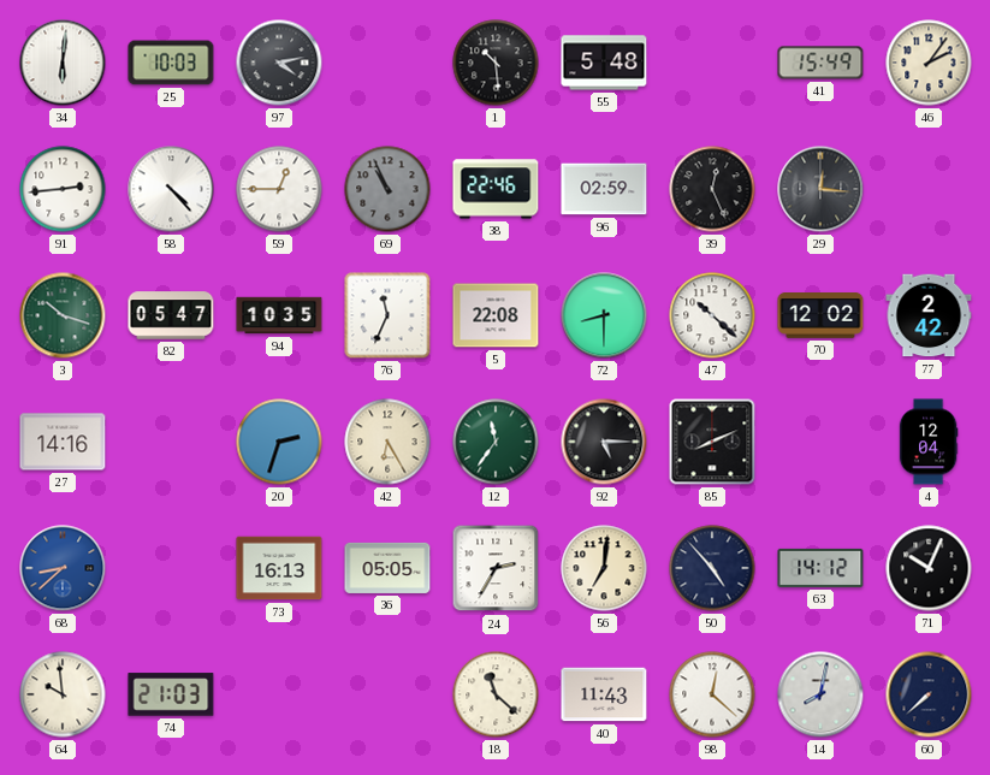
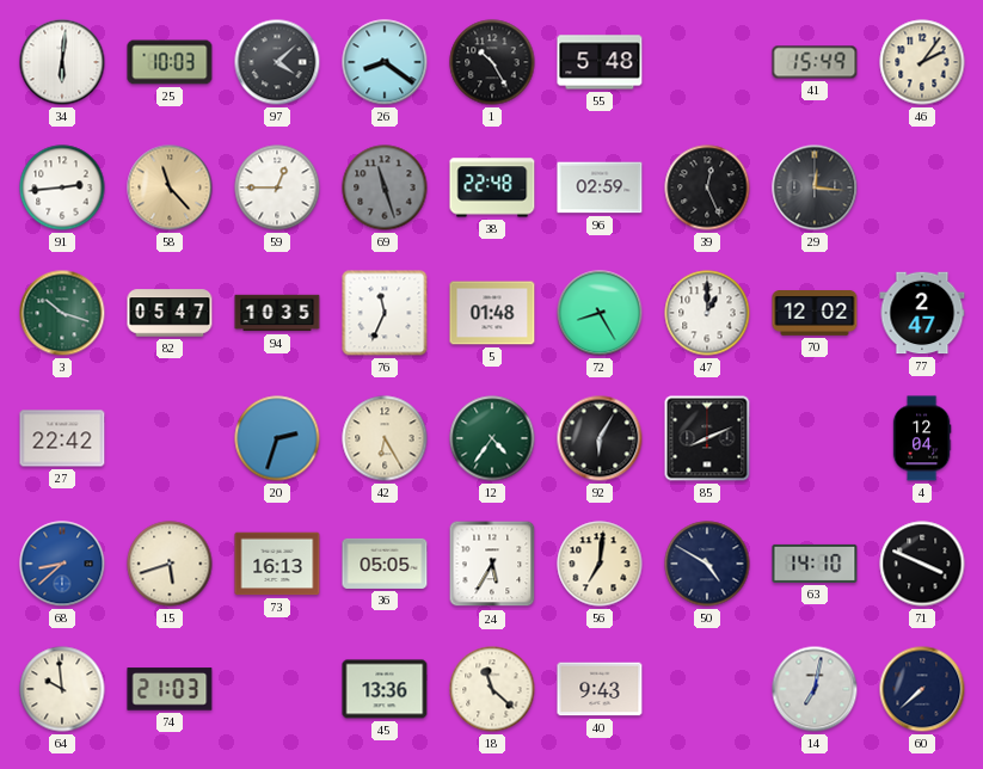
97: 4:13 -> 4:08
26: none -> 8:21
1: 10:29 -> 10:25
58: 4:23 -> 11:23
58 dial: white -> champagne
69: 10:56 -> 11:27
38: 22:46 -> 22:48
5: 22:08 -> 01:48
72: 8:30 -> 8:25
47: 10:22 -> 1:00
77: 2:42 -> 2:47
27: 14:16 -> 22:42
12: 11:36 -> 4:36
92: 5:15 -> 6:05
15: none -> 5:42
24: 2:35 -> 5:35
50: 4:53 -> 4:50
63: 14:12 -> 14:10
71: 10:04 -> 3:49
45: none -> 13:36
40: 11:43 -> 9:43
98: 12:22 -> none
14: 8:02 -> 7:02
